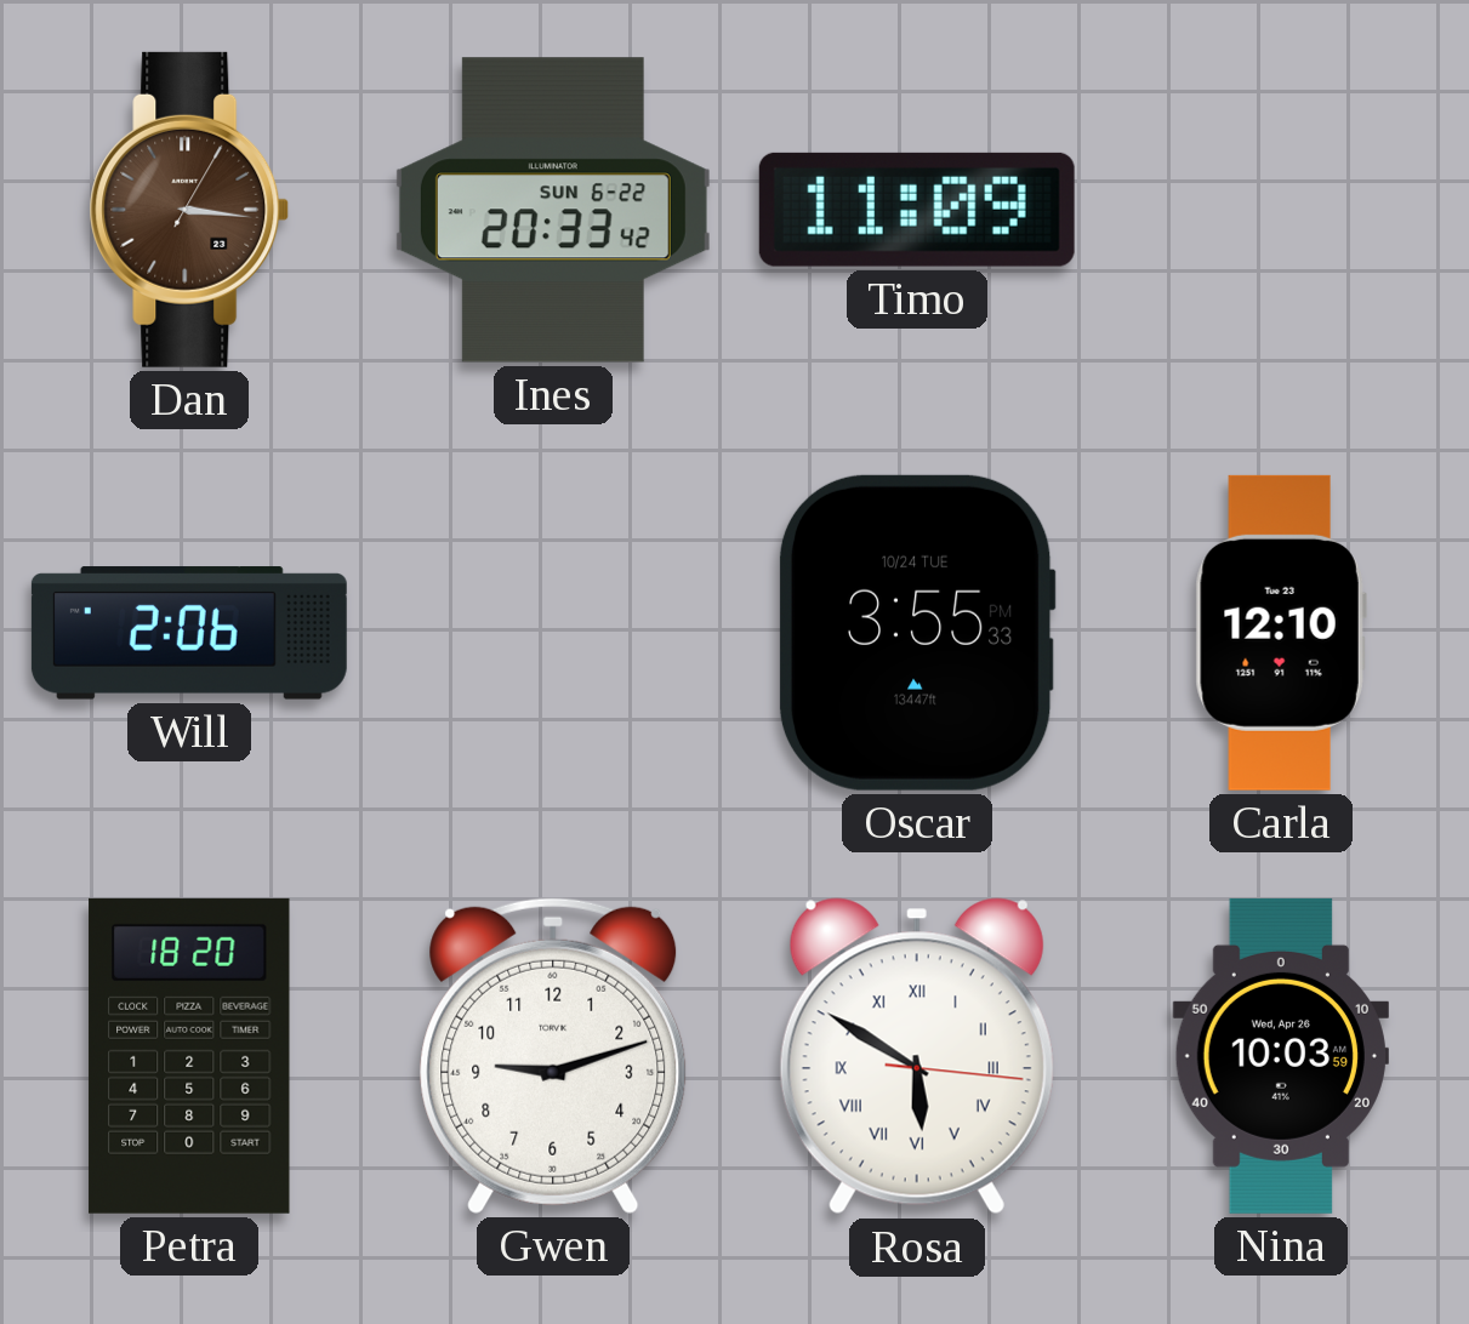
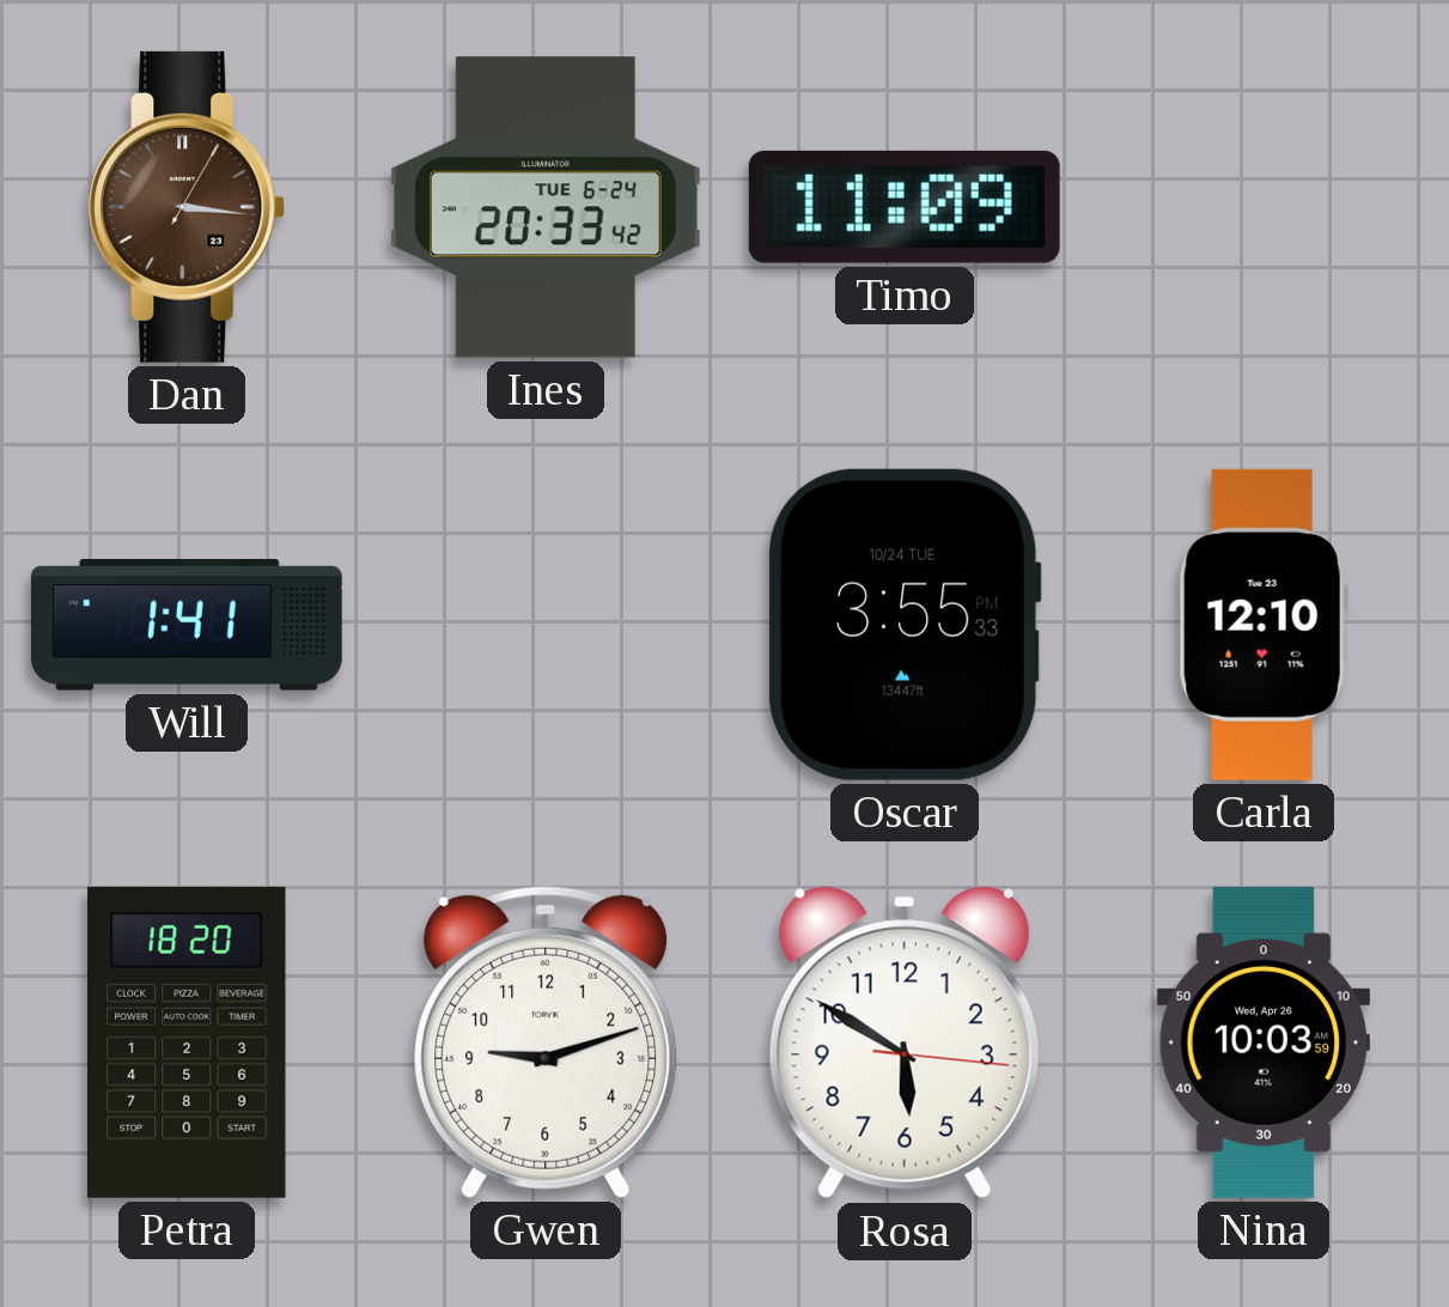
Ines date: SUN 6-22 -> TUE 6-24
Will: 2:06 -> 1:41
Rosa numerals: Roman -> Arabic
